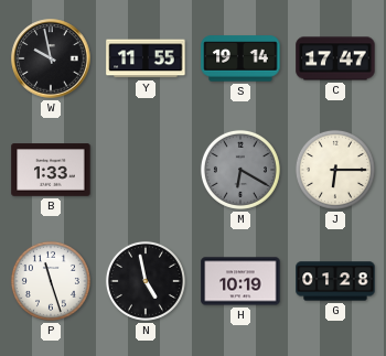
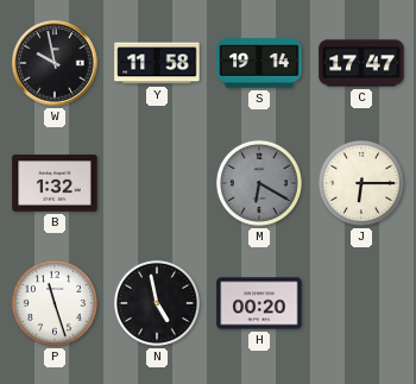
Y: 11:55 -> 11:58
B: 1:33 -> 1:32
H: 10:19 -> 00:20
G: 01:28 -> none
